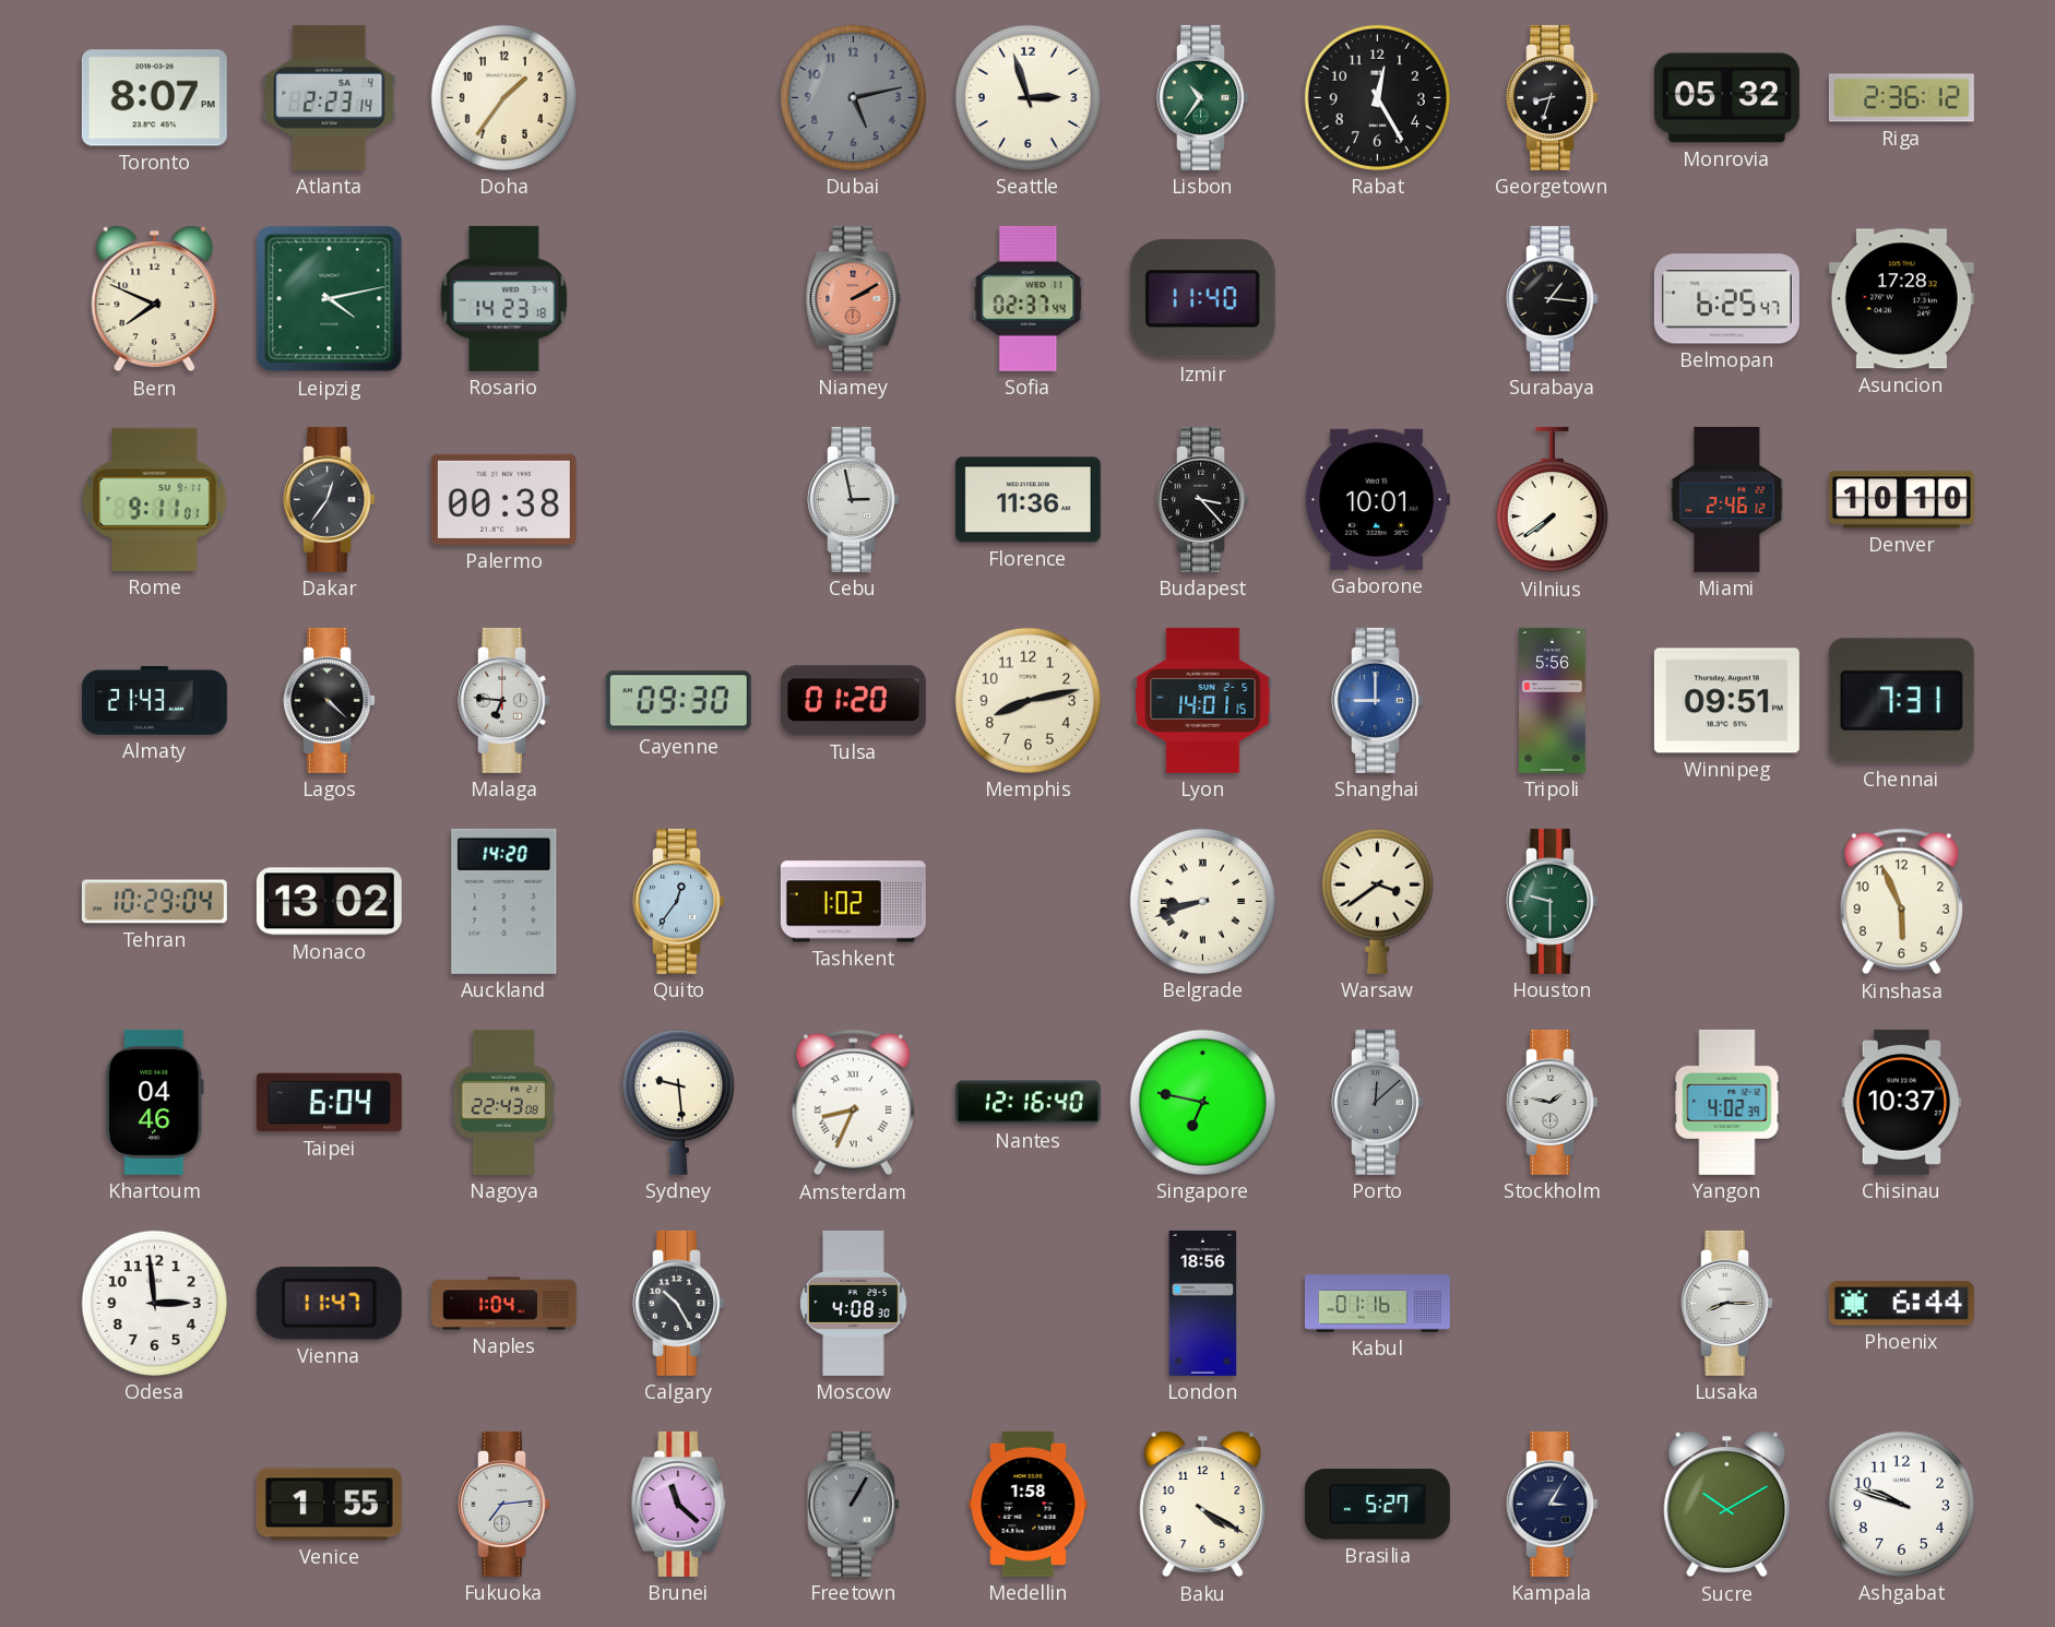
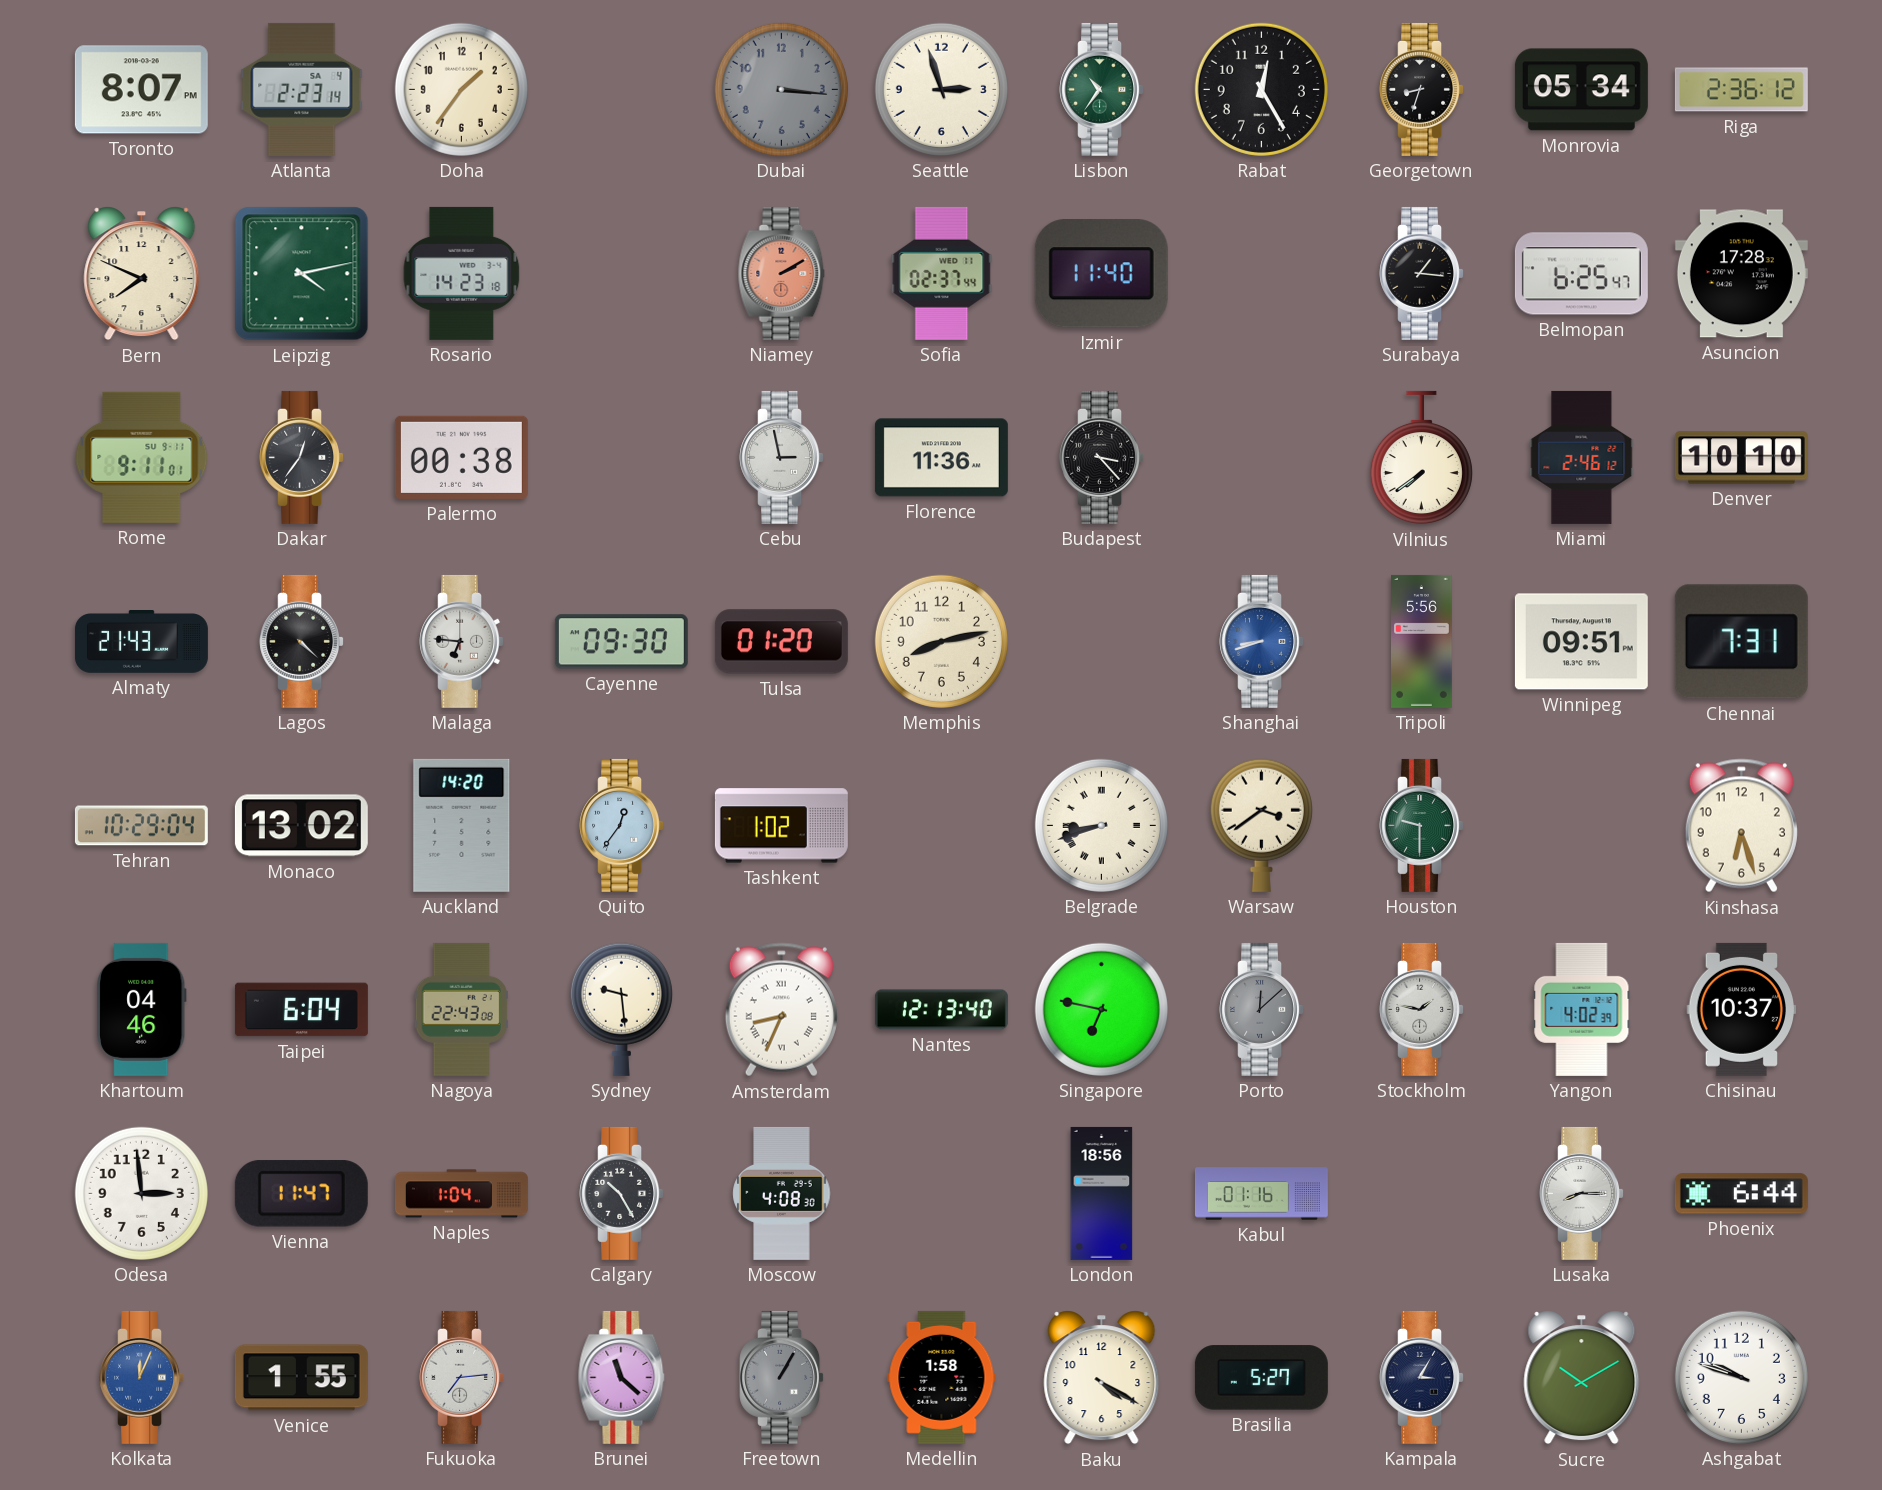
Dubai: 5:13 -> 3:16
Monrovia: 05:32 -> 05:34
Gaborone: 10:01 -> none
Lyon: 14:01 -> none
Shanghai: 9:00 -> 8:42
Kinshasa: 5:56 -> 6:27
Nantes: 12:16 -> 12:13
Kolkata: none -> 12:04
